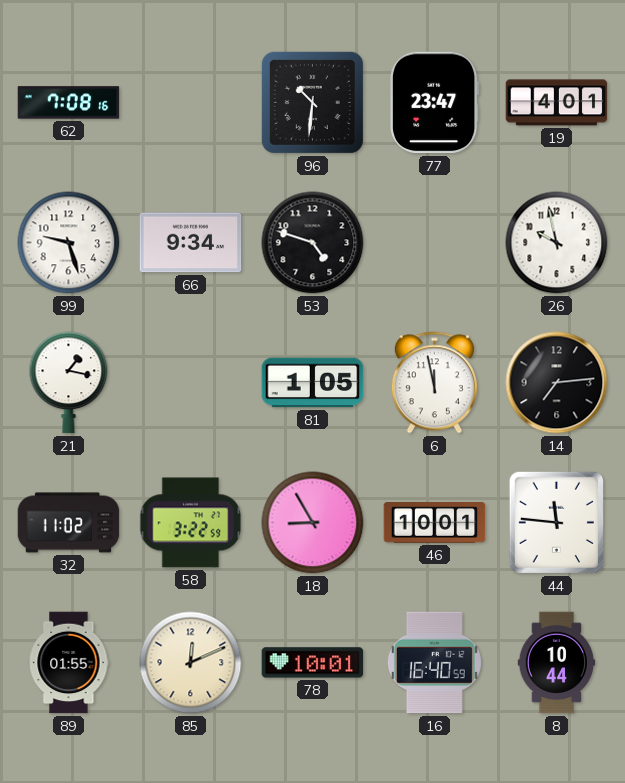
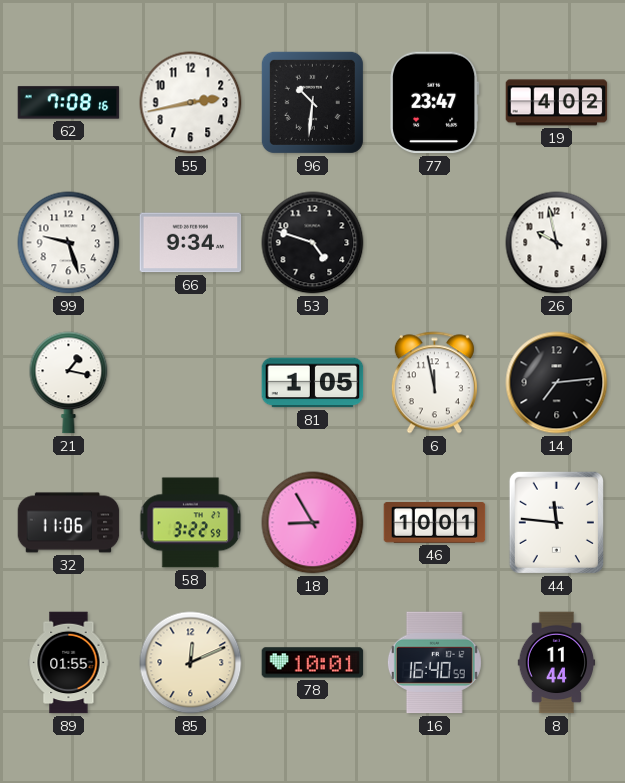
55: none -> 2:43
19: 4:01 -> 4:02
32: 11:02 -> 11:06
8: 10:44 -> 11:44
